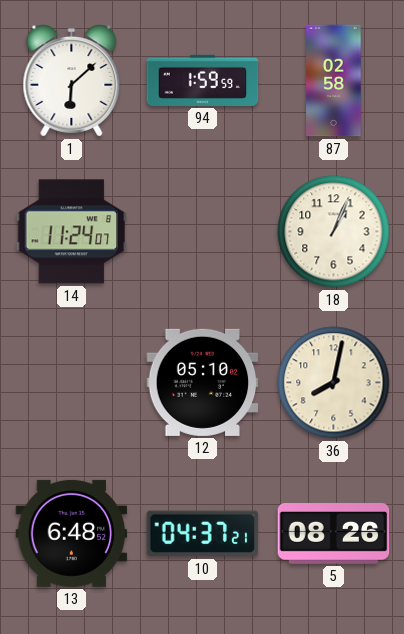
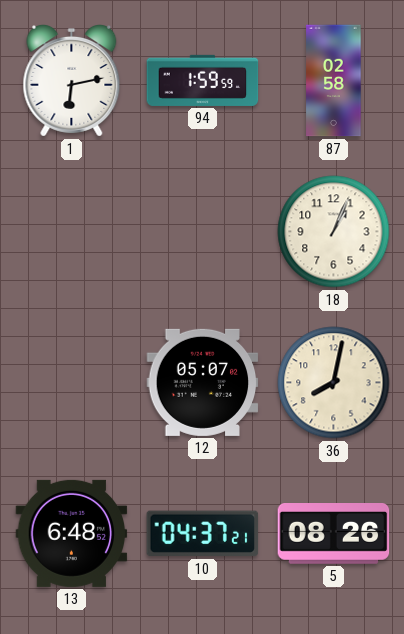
1: 6:08 -> 6:13
14: 11:24 -> none
12: 05:10 -> 05:07
